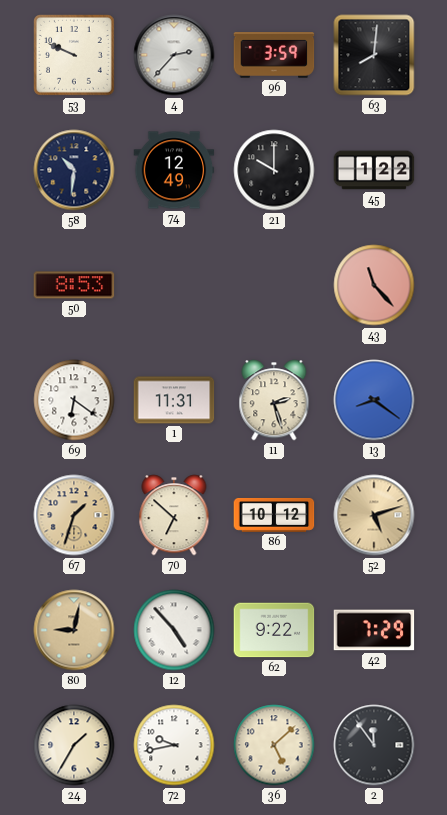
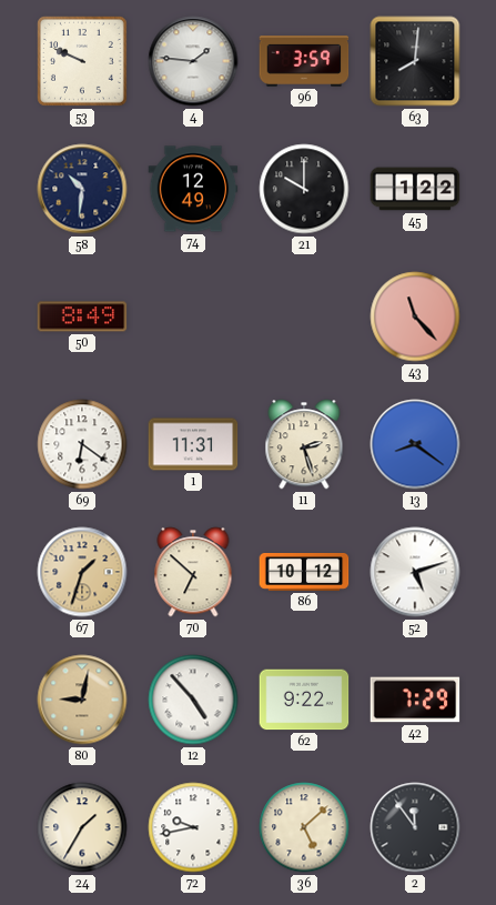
4: 2:37 -> 1:46
50: 8:53 -> 8:49
52 dial: champagne -> white
